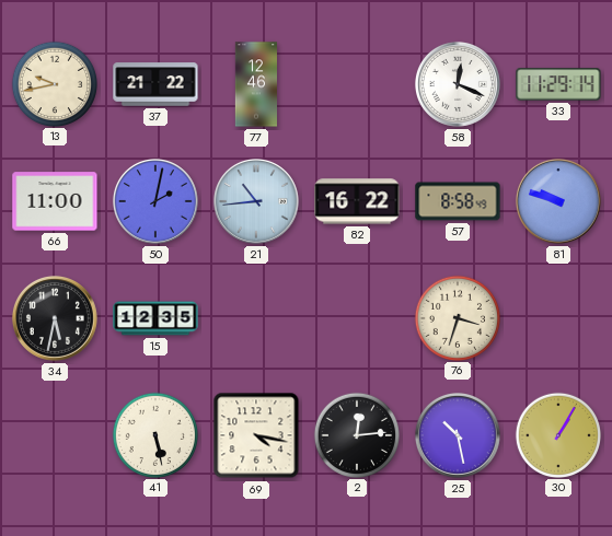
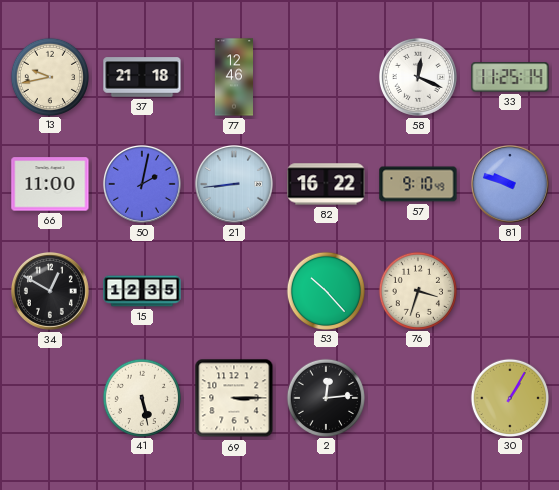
37: 21:22 -> 21:18
33: 11:29 -> 11:25
21: 10:44 -> 8:44
57: 8:58 -> 9:10
34: 5:32 -> 12:50
53: none -> 10:23
69: 4:17 -> 3:15
25: 10:28 -> none
